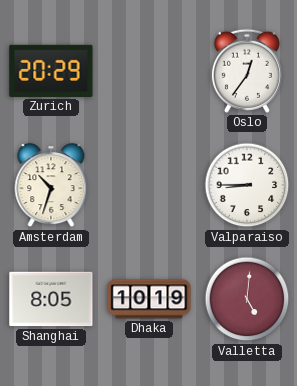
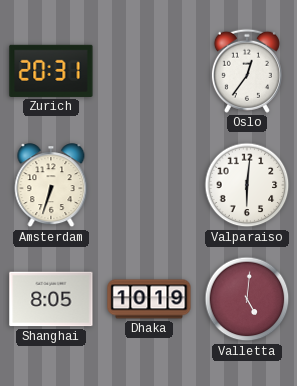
Zurich: 20:29 -> 20:31
Amsterdam: 10:33 -> 6:33
Valparaiso: 8:45 -> 6:01
